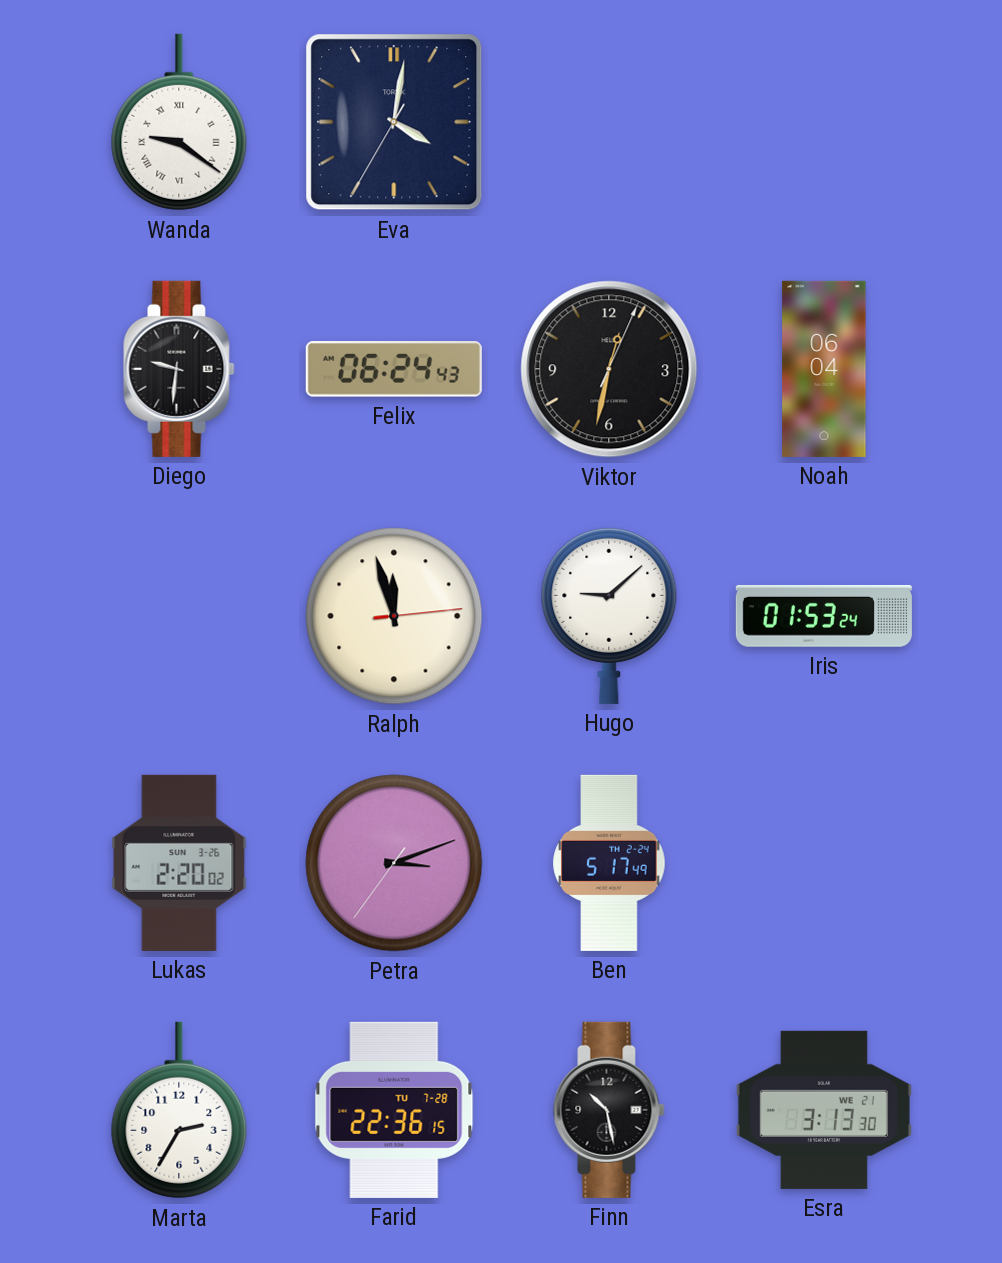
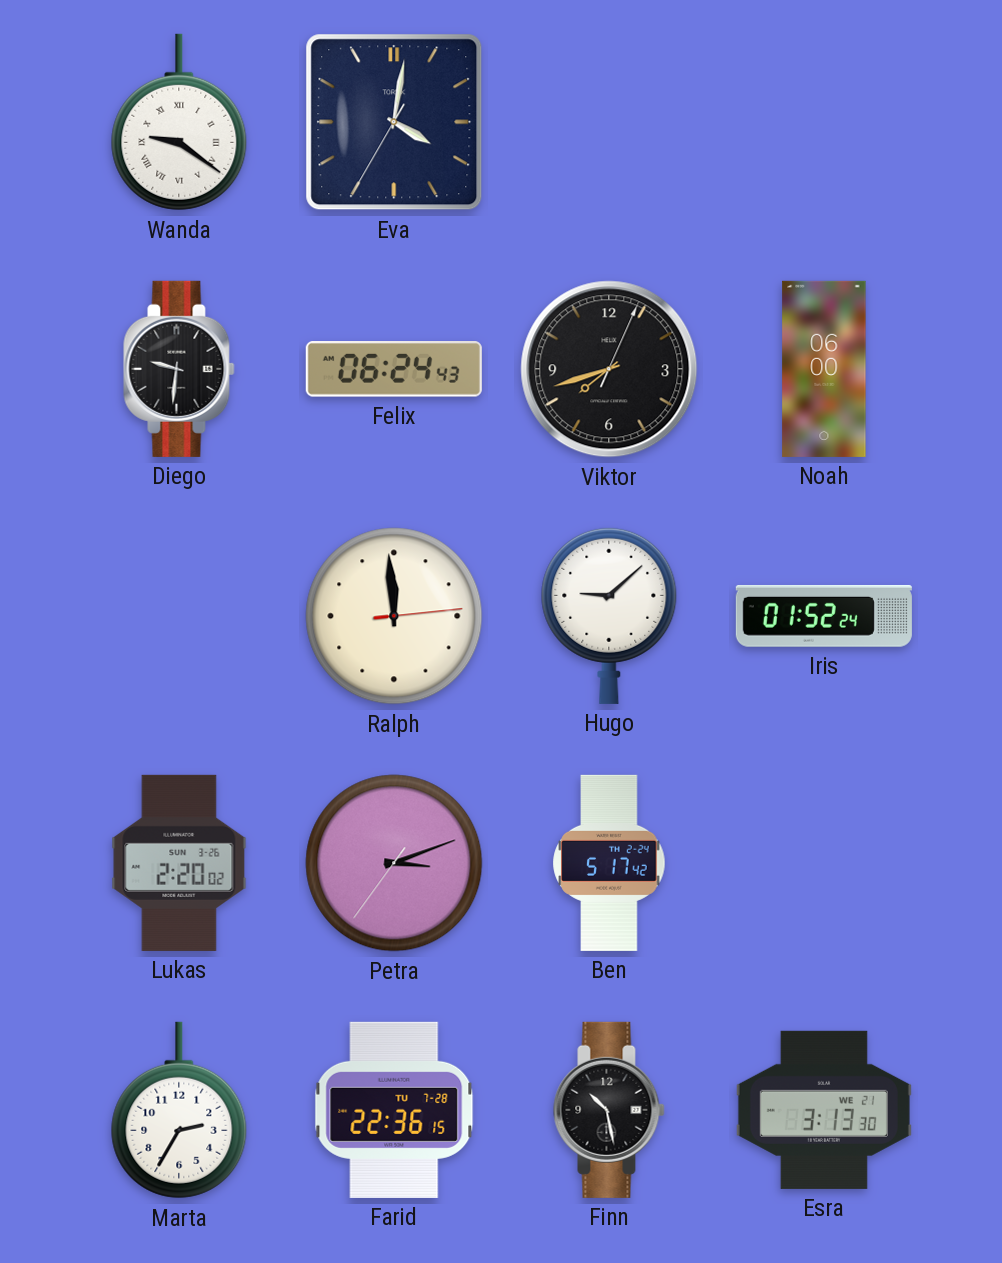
Viktor: 12:32 -> 7:42
Noah: 06:04 -> 06:00
Ralph: 11:57 -> 11:59
Iris: 01:53 -> 01:52
Ben: 5:17:49 -> 5:17:42
